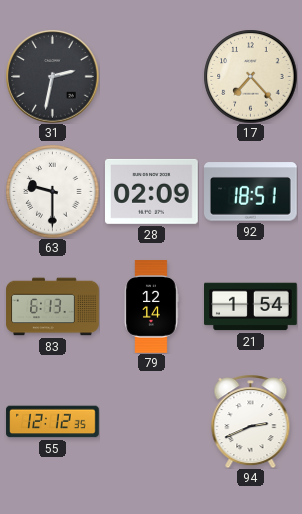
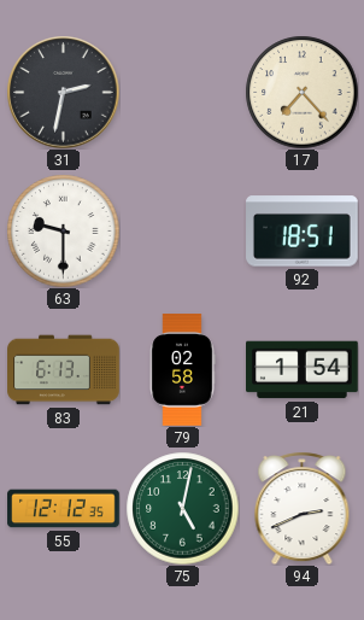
28: 02:09 -> none
79: 12:14 -> 02:58
75: none -> 5:02
